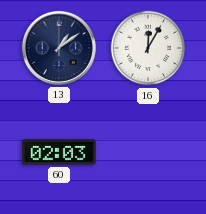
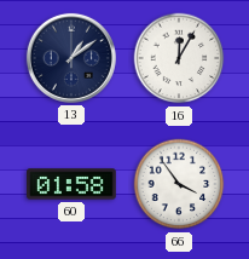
60: 02:03 -> 01:58
66: none -> 3:54
